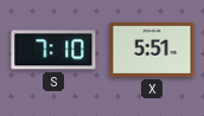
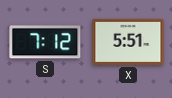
S: 7:10 -> 7:12
